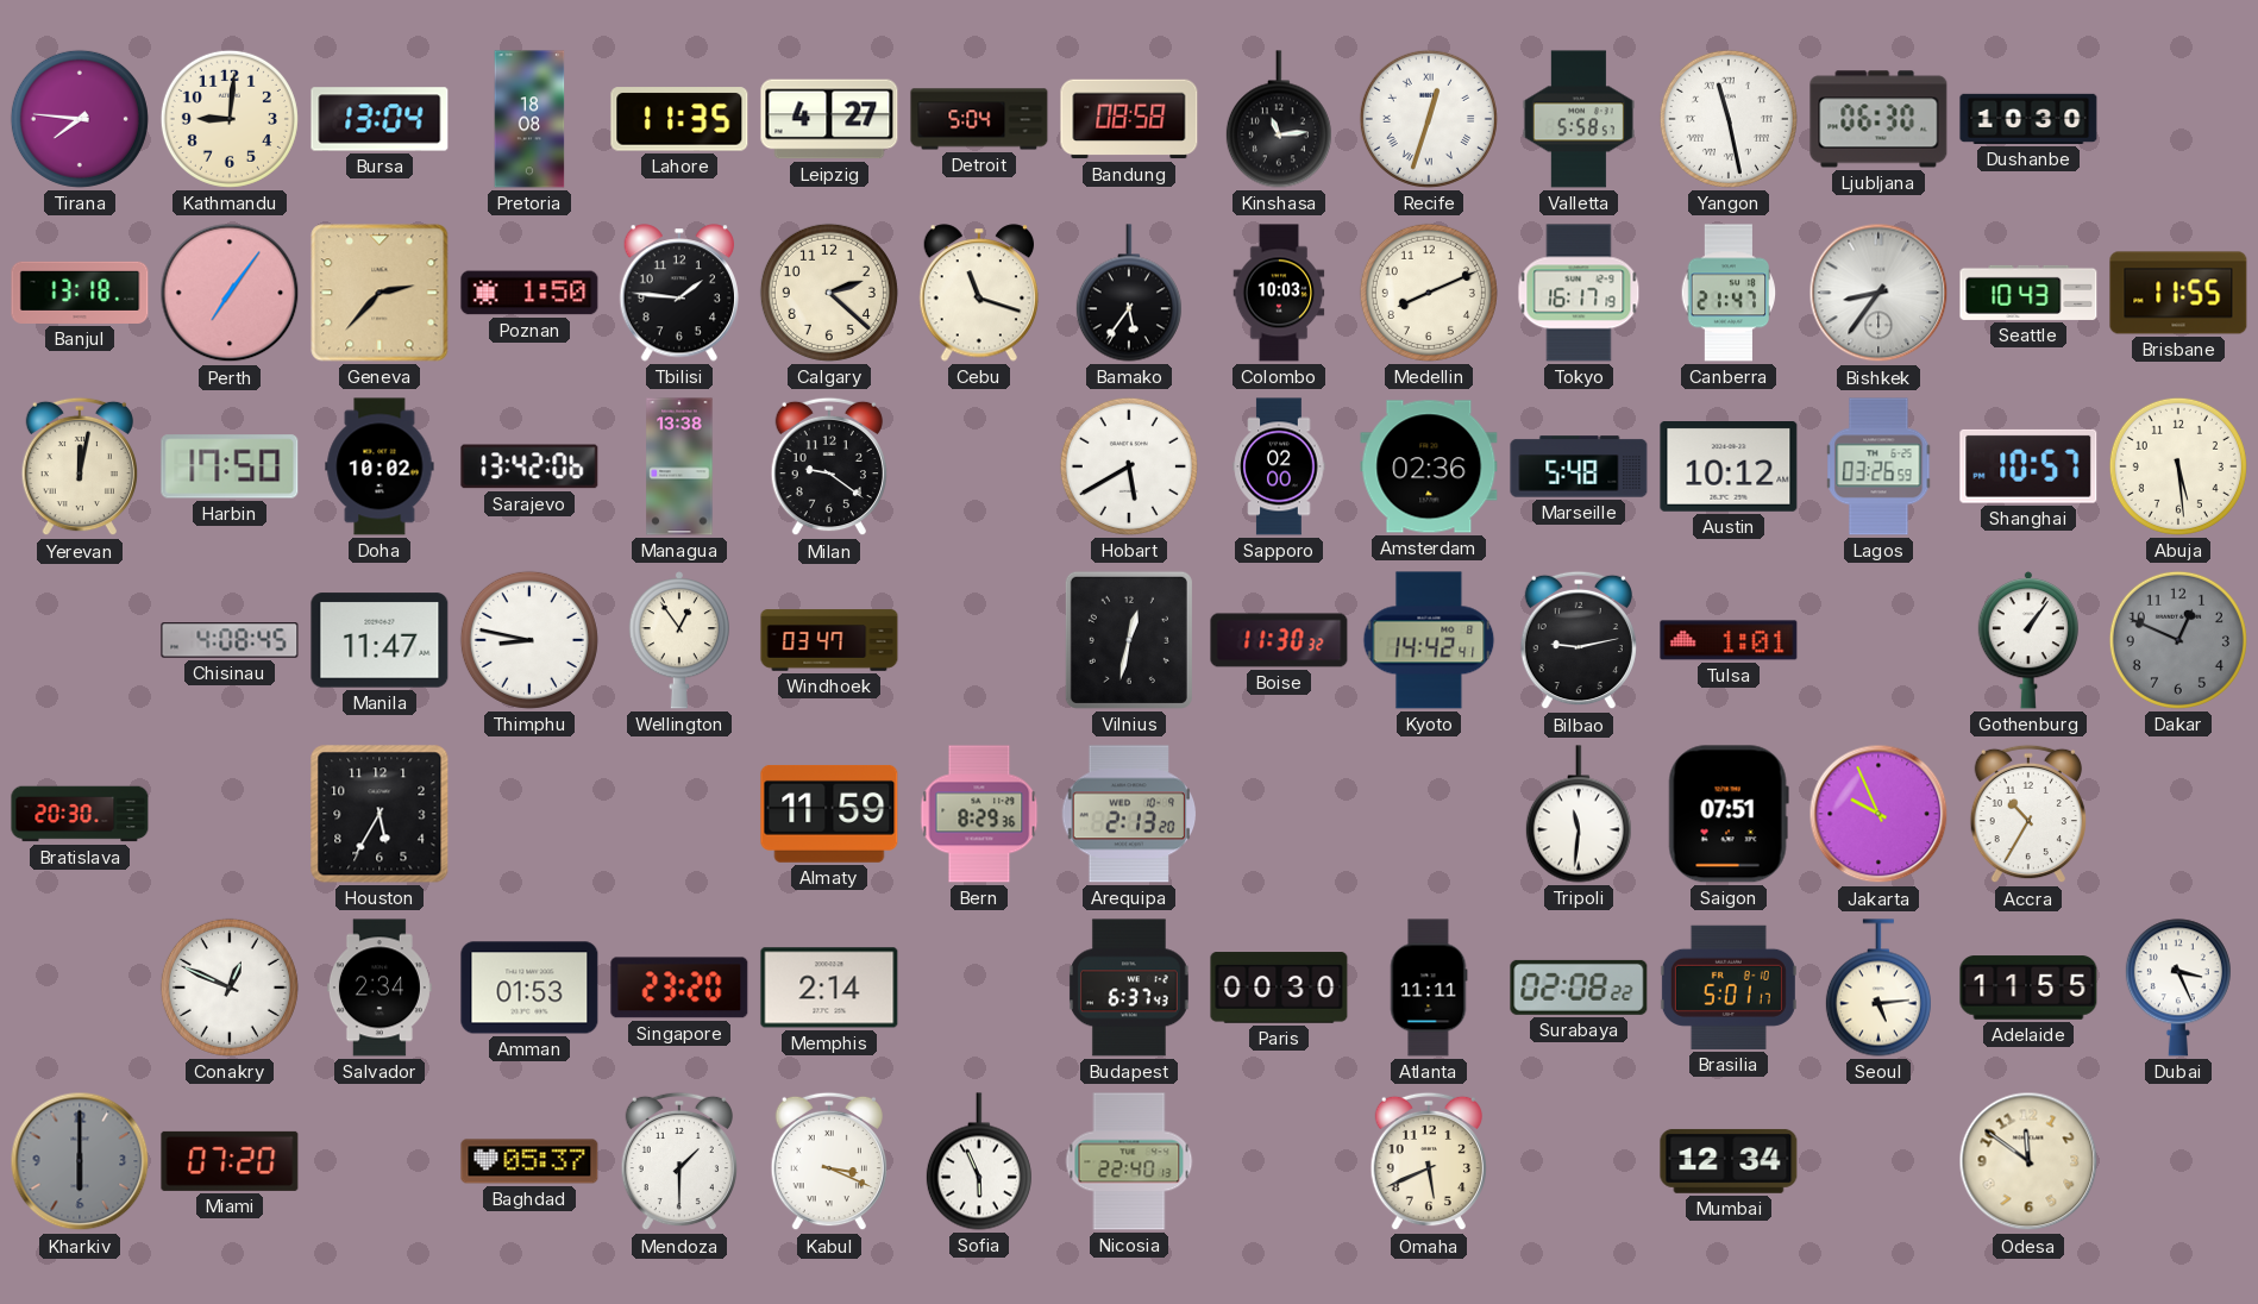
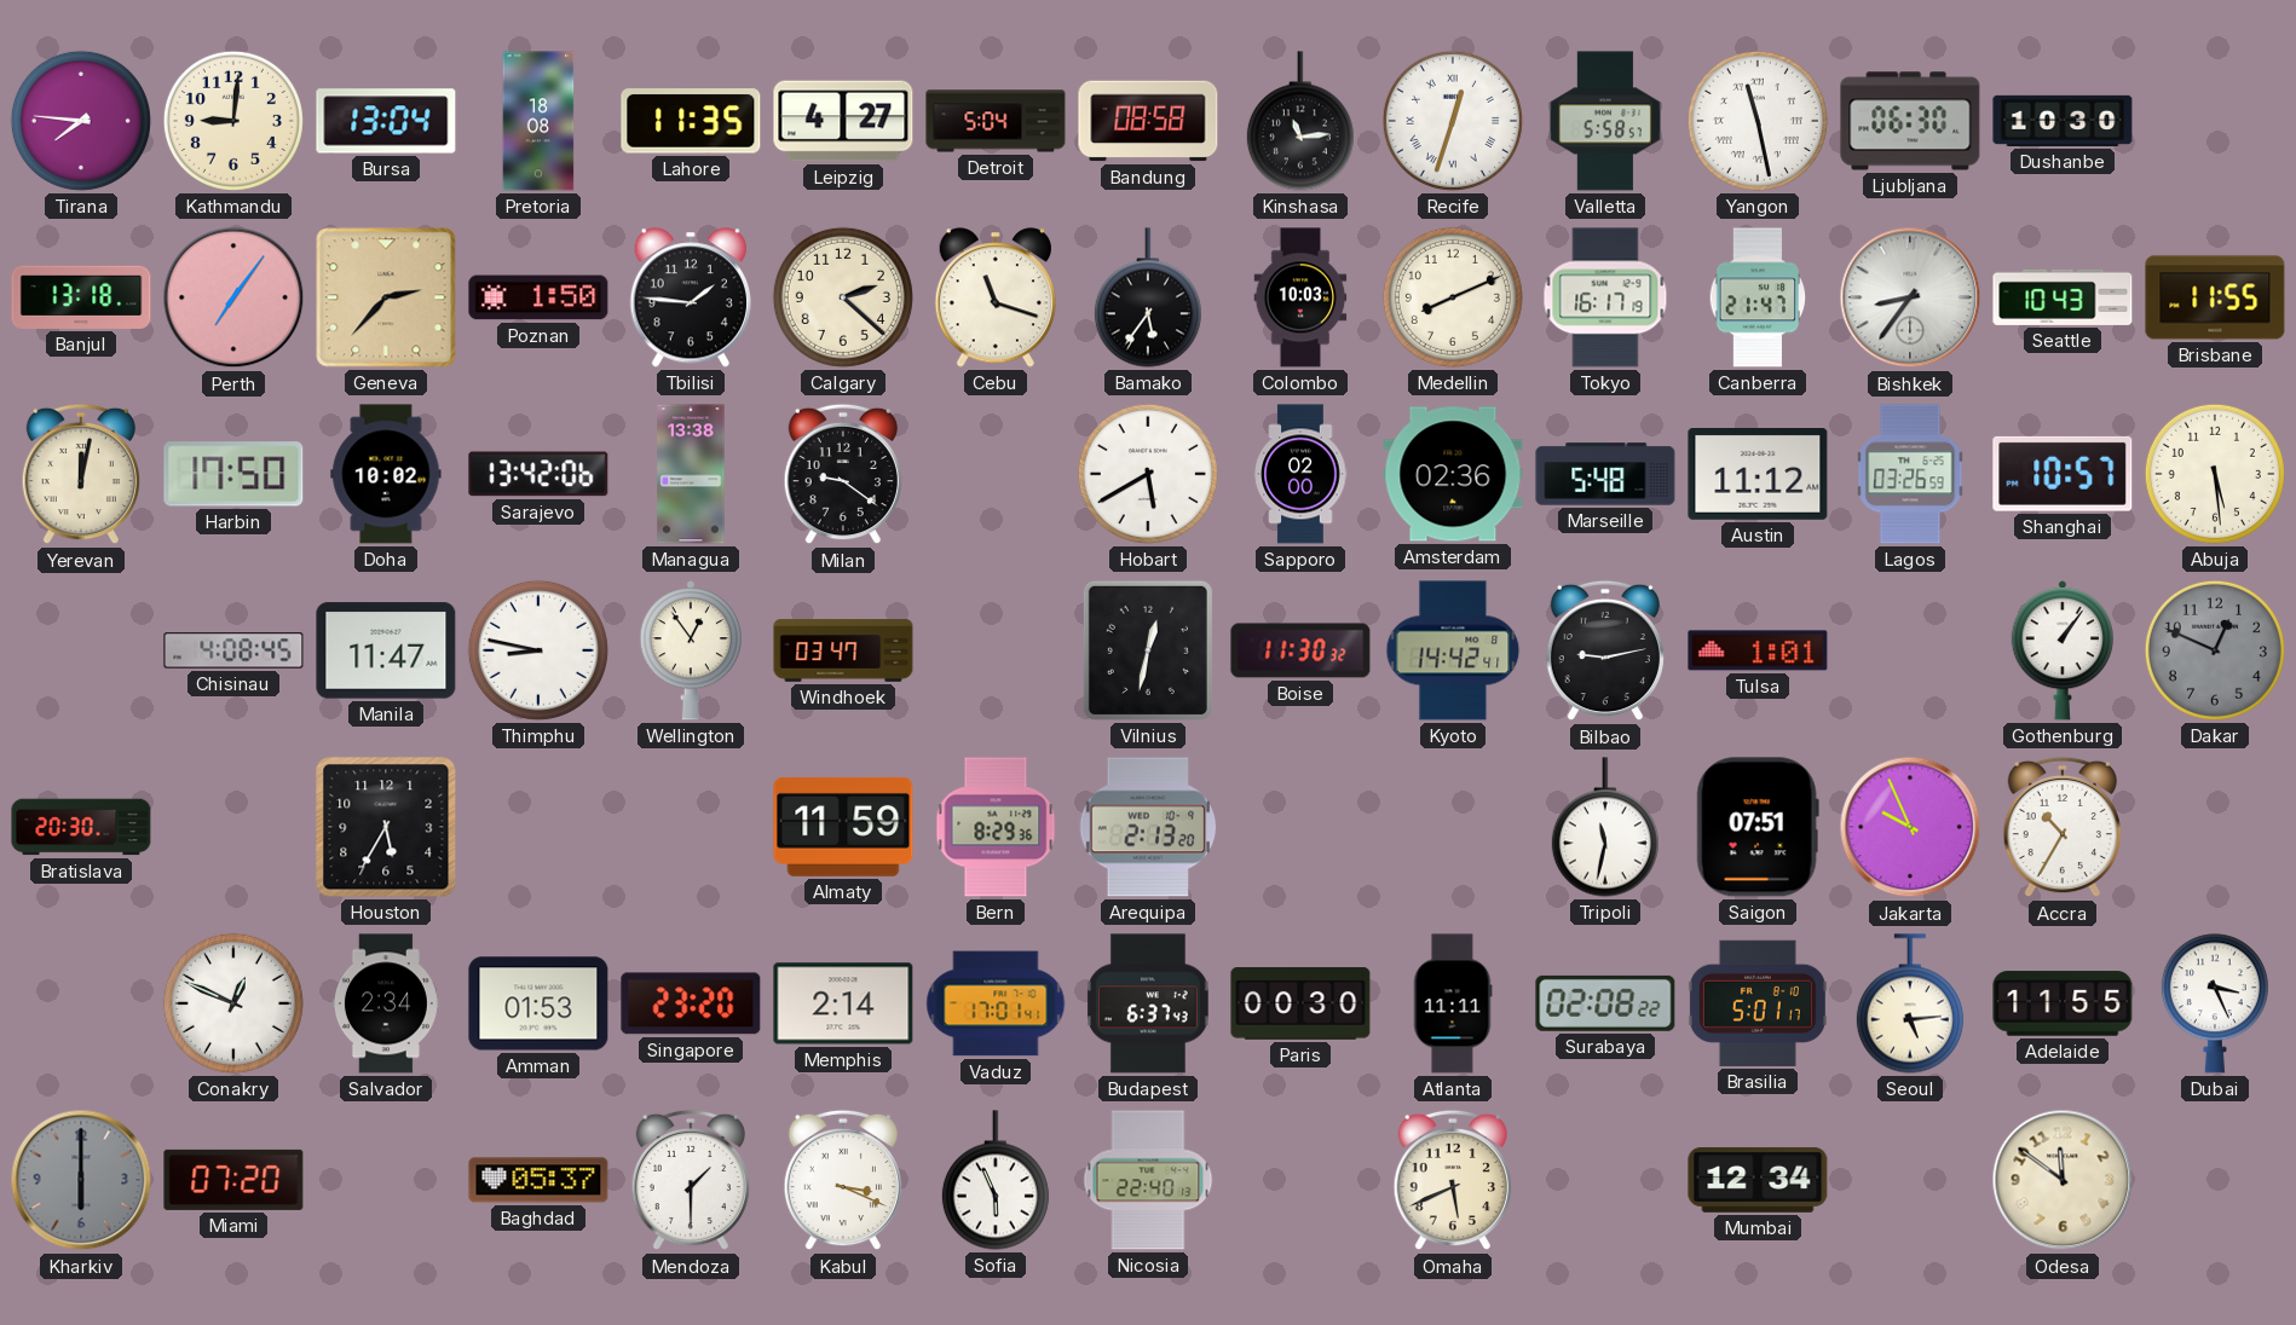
Austin: 10:12 -> 11:12
Tripoli: 11:31 -> 11:32
Vaduz: none -> 17:01
